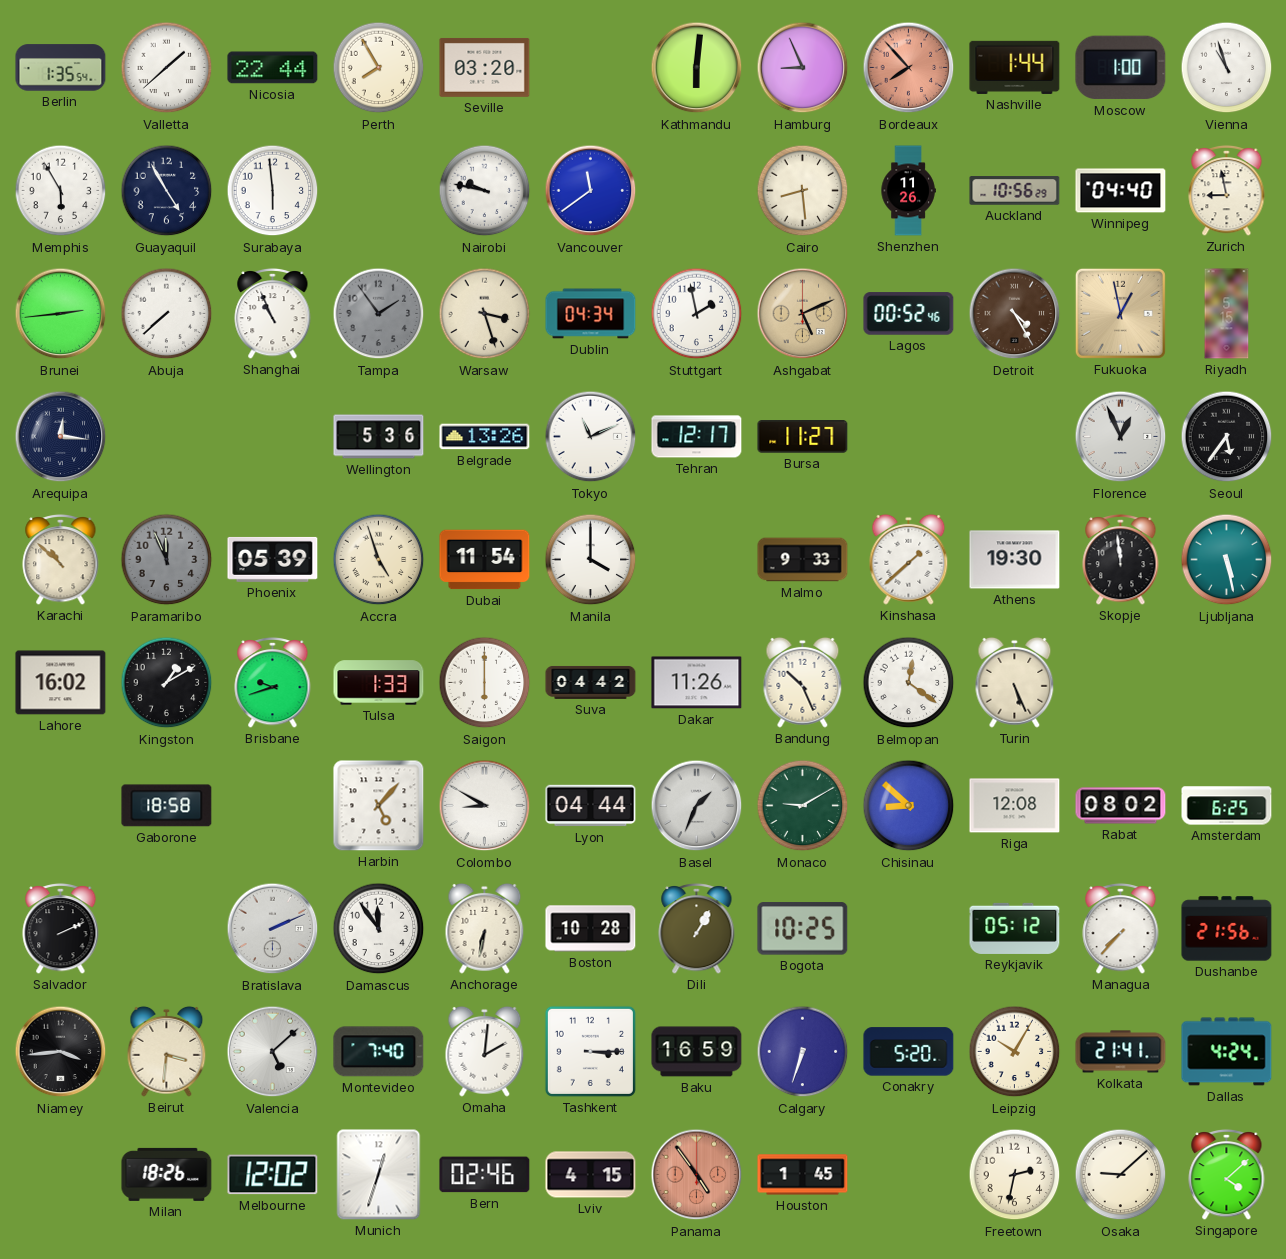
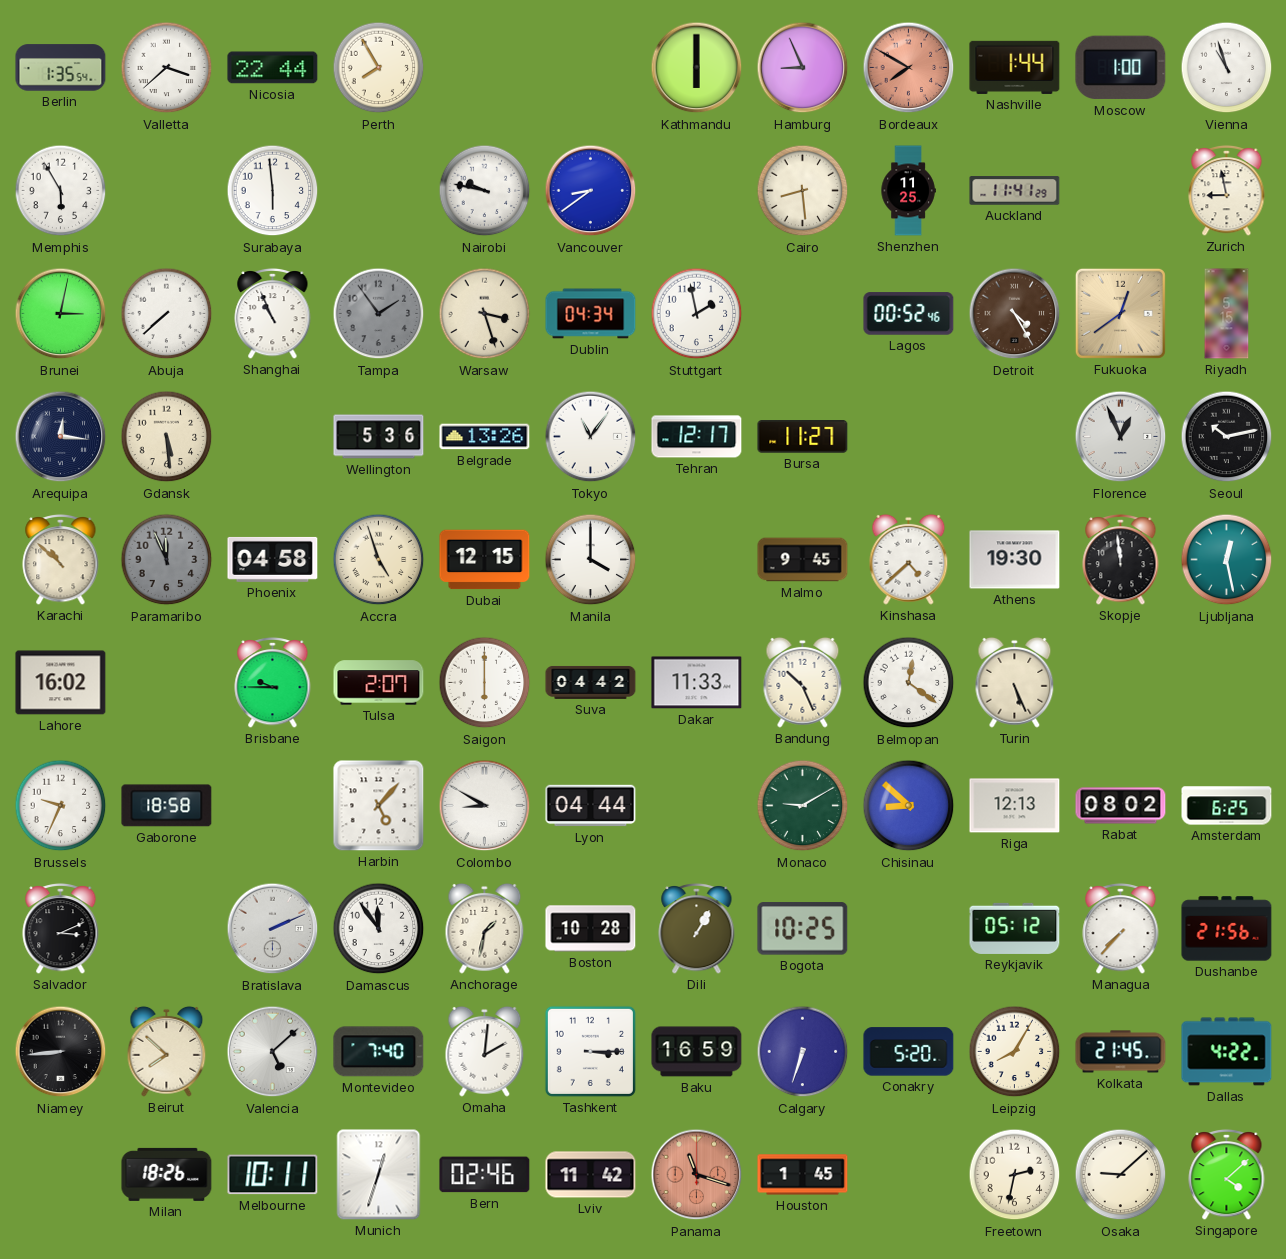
Valletta: 1:38 -> 3:38
Seville: 03:20 -> none
Kathmandu: 6:01 -> 6:00
Bordeaux: 7:53 -> 7:50
Guayaquil: 4:55 -> none
Vancouver: 11:39 -> 8:39
Shenzhen: 11:26 -> 11:25
Auckland: 10:56 -> 11:41
Winnipeg: 04:40 -> none
Brunei: 2:44 -> 3:02
Ashgabat: 5:11 -> none
Fukuoka: 12:58 -> 12:39
Gdansk: none -> 5:29
Tokyo: 11:11 -> 11:06
Seoul: 5:36 -> 10:13
Phoenix: 05:39 -> 04:58
Dubai: 11:54 -> 12:15
Malmo: 9:33 -> 9:45
Kinshasa: 1:38 -> 4:38
Ljubljana: 5:28 -> 12:28
Kingston: 1:10 -> none
Brisbane: 9:42 -> 9:45
Tulsa: 1:33 -> 2:07
Dakar: 11:26 -> 11:33
Brussels: none -> 9:34
Basel: 1:34 -> none
Riga: 12:08 -> 12:13
Salvador: 2:11 -> 3:11
Anchorage: 6:32 -> 1:32
Niamey: 3:44 -> 8:44
Beirut: 3:31 -> 7:52
Leipzig: 10:05 -> 8:05
Kolkata: 21:41 -> 21:45
Dallas: 4:24 -> 4:22
Melbourne: 12:02 -> 10:11
Lviv: 4:15 -> 11:42
Panama: 4:54 -> 11:18
